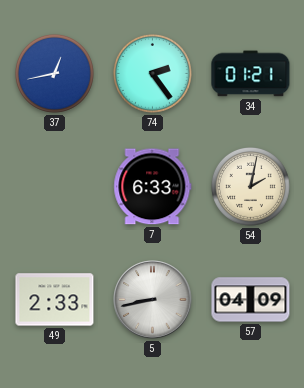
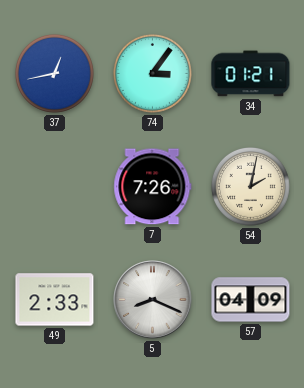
74: 2:24 -> 3:06
7: 6:33 -> 7:26
5: 8:43 -> 8:19
